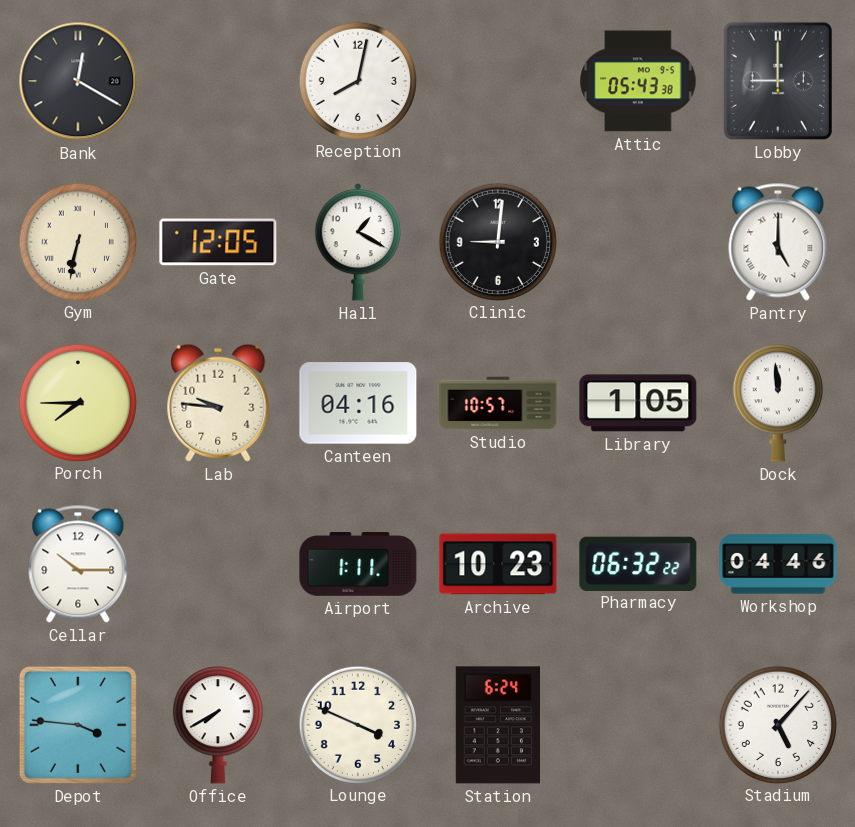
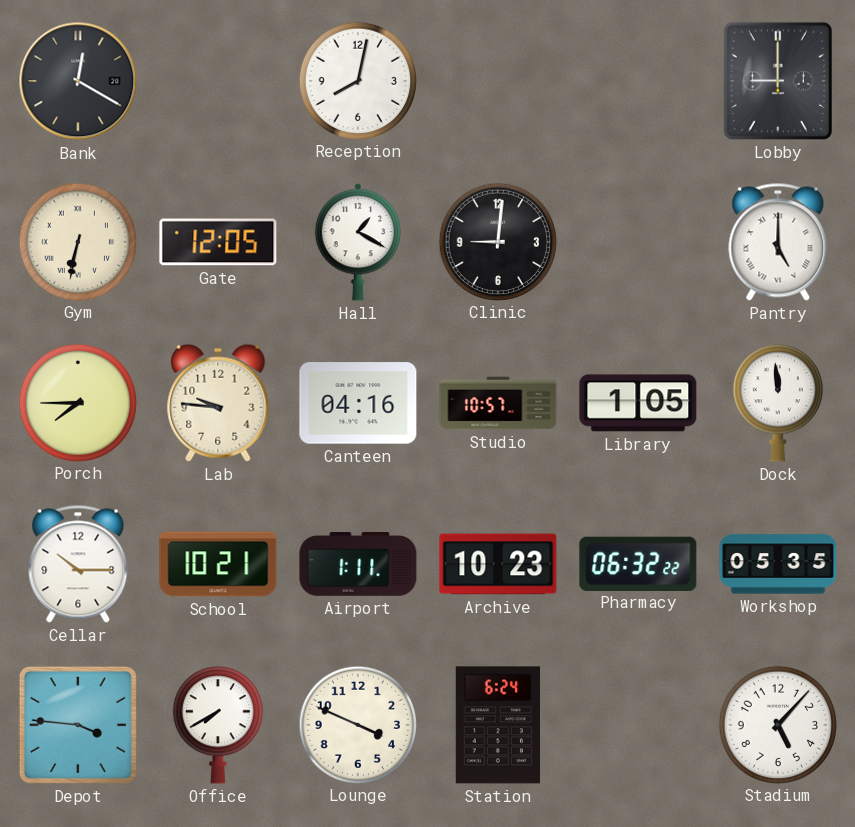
Attic: 05:43 -> none
School: none -> 10:21
Workshop: 04:46 -> 05:35
